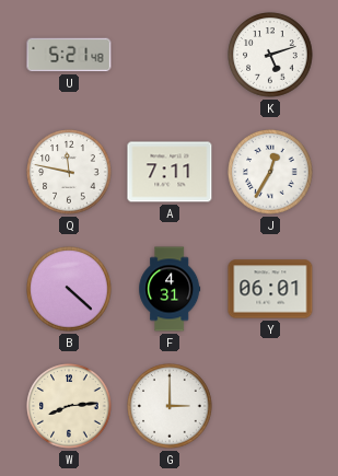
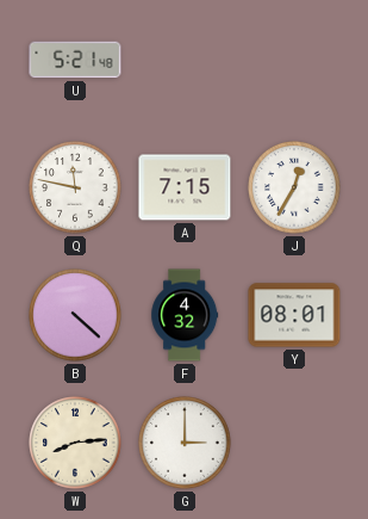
K: 5:12 -> none
A: 7:11 -> 7:15
F: 4:31 -> 4:32
Y: 06:01 -> 08:01
